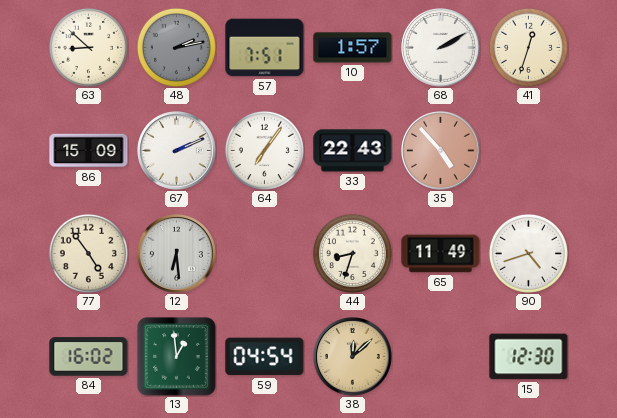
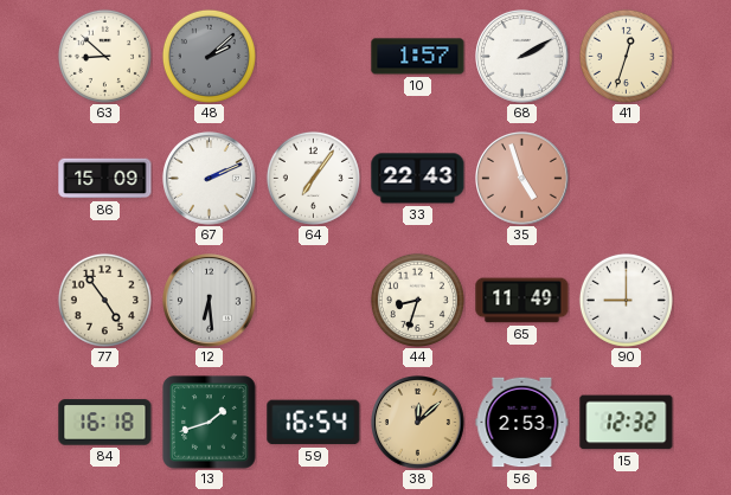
48: 2:13 -> 2:08
57: 7:51 -> none
35: 4:53 -> 4:57
90: 4:42 -> 9:00
84: 16:02 -> 16:18
13: 12:59 -> 1:42
59: 04:54 -> 16:54
56: none -> 2:53
15: 12:30 -> 12:32
